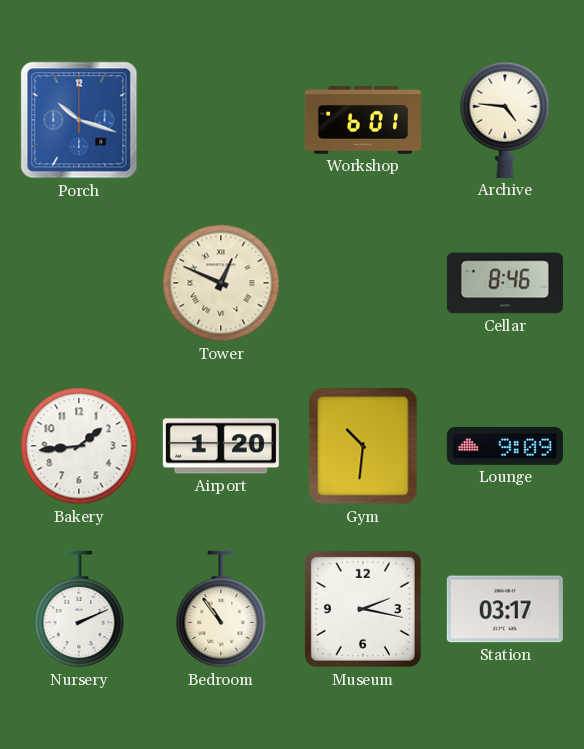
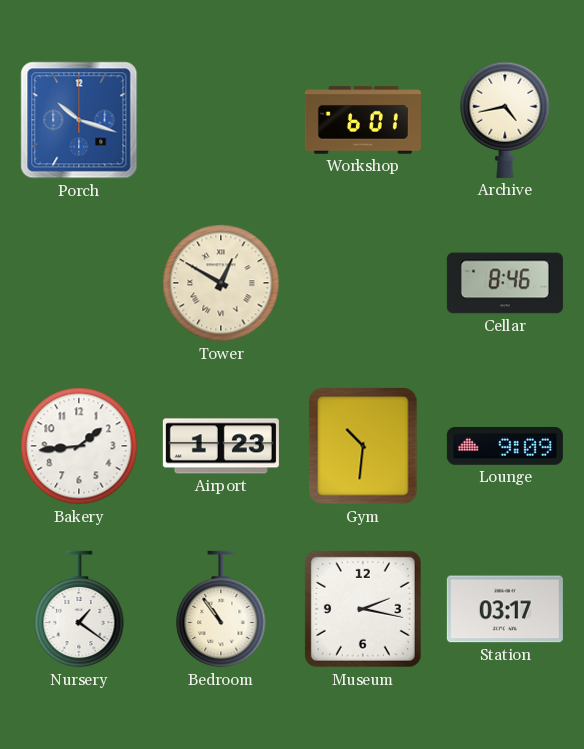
Archive: 4:46 -> 4:43
Tower: 12:49 -> 12:50
Airport: 1:20 -> 1:23
Nursery: 2:11 -> 1:21
